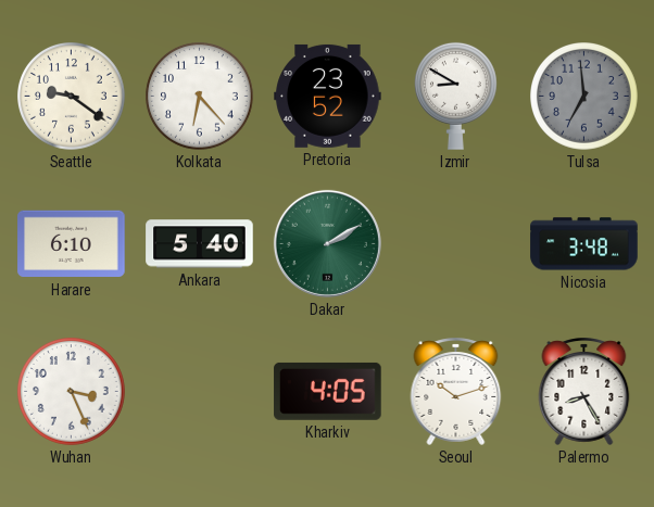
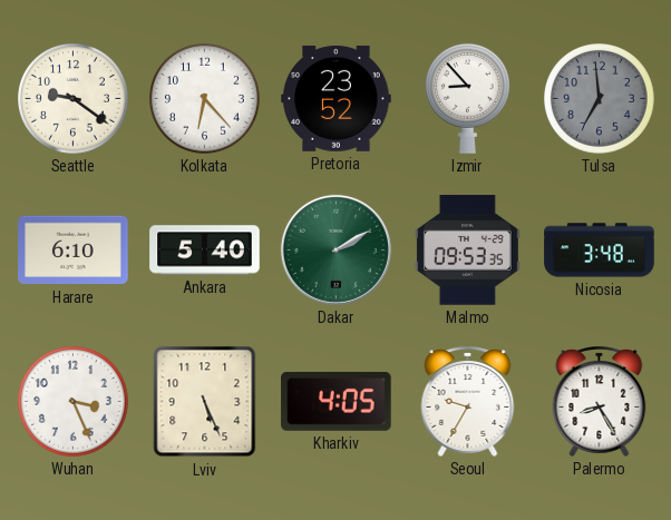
Izmir: 8:50 -> 8:53
Malmo: none -> 09:53
Lviv: none -> 5:26
Seoul: 10:12 -> 9:35
